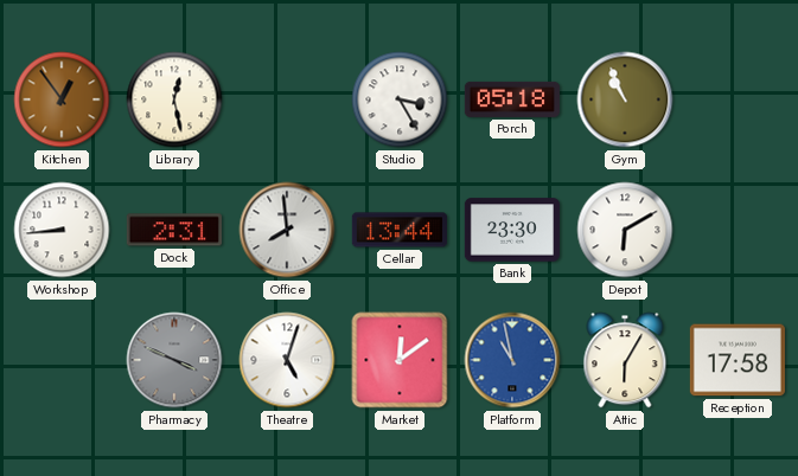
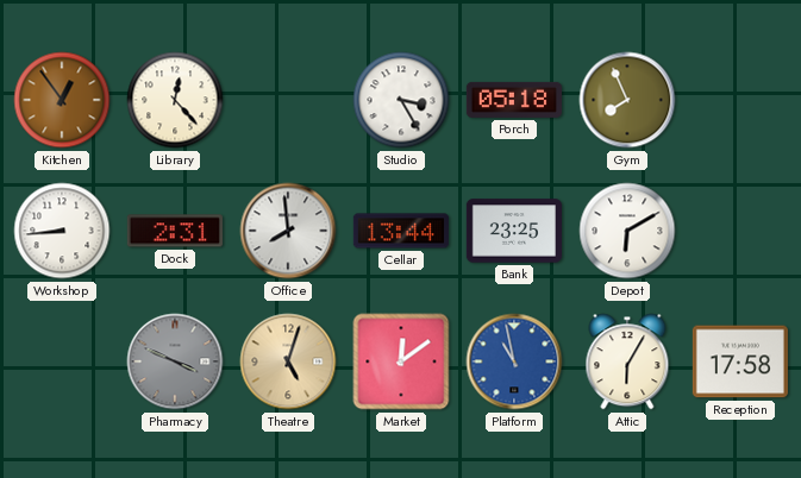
Library: 12:28 -> 12:23
Gym: 10:56 -> 7:56
Bank: 23:30 -> 23:25
Theatre dial: white -> champagne
